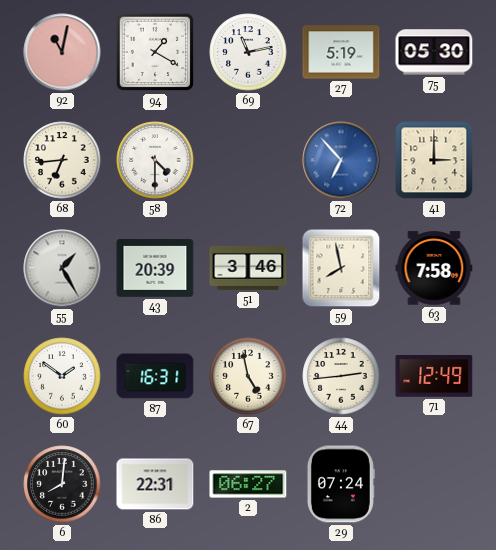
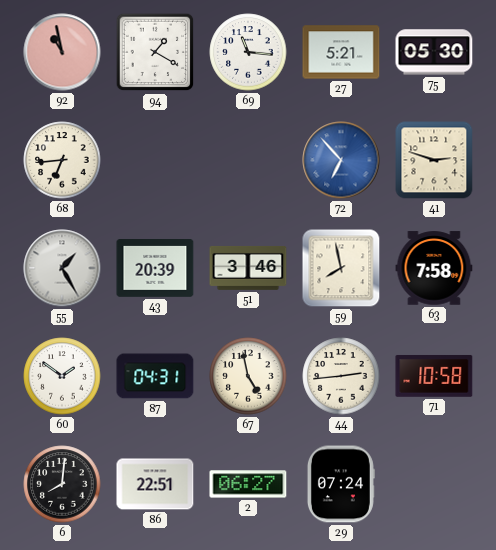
92: 11:02 -> 10:58
69: 11:13 -> 11:16
27: 5:19 -> 5:21
58: 4:30 -> none
41: 3:00 -> 2:48
87: 16:31 -> 04:31
71: 12:49 -> 10:58
86: 22:31 -> 22:51
